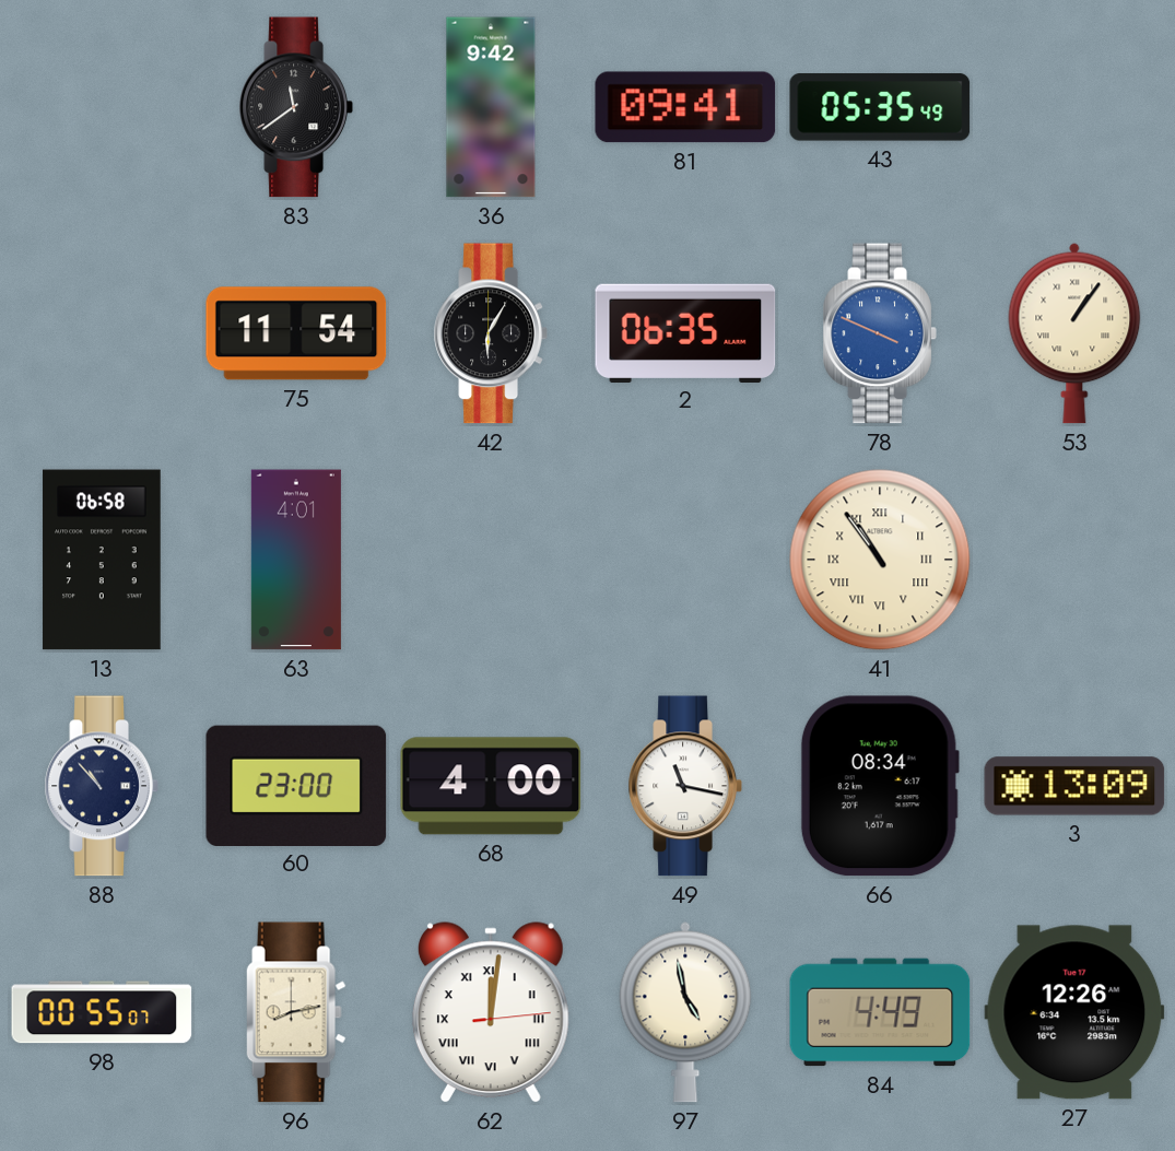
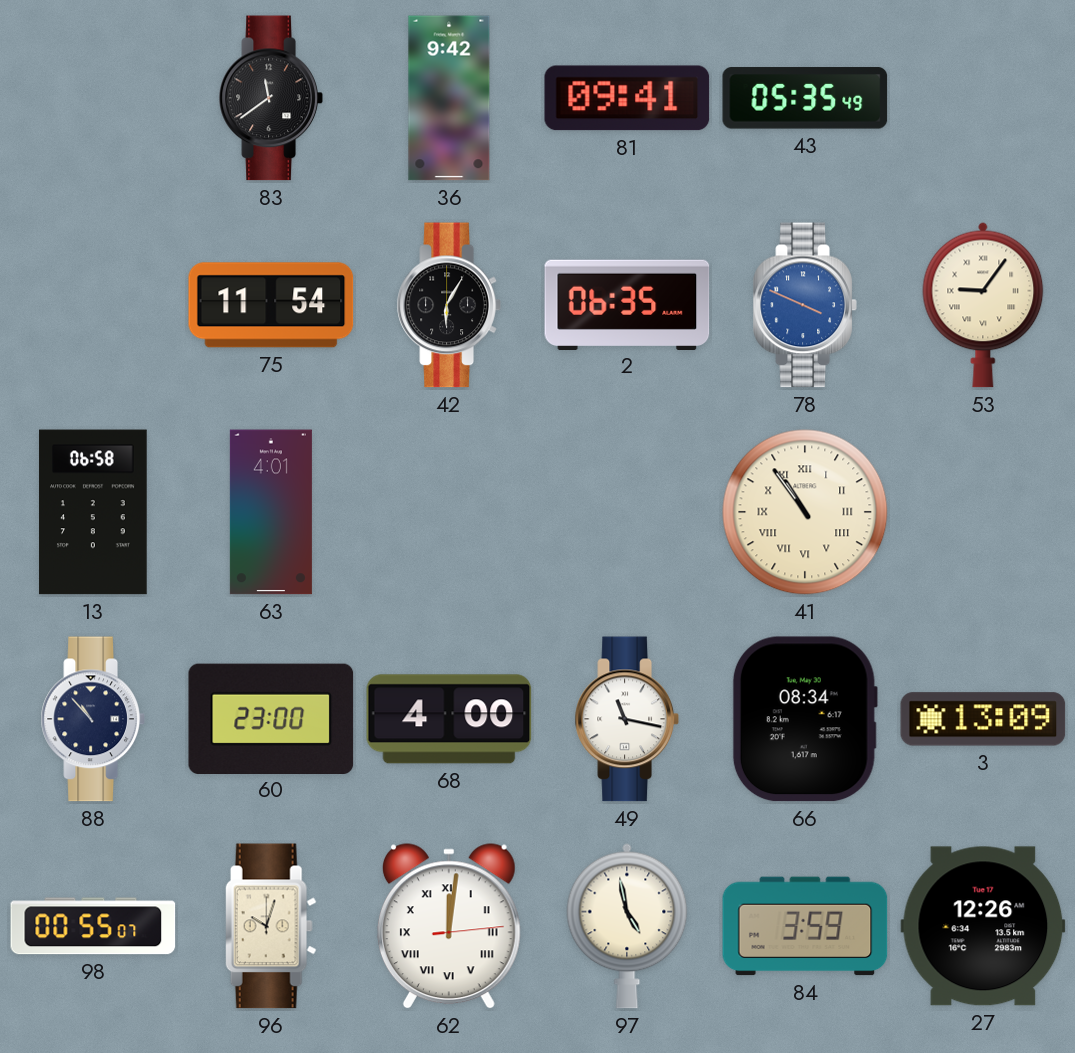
53: 1:06 -> 9:06
96: 8:13 -> 10:03
84: 4:49 -> 3:59
